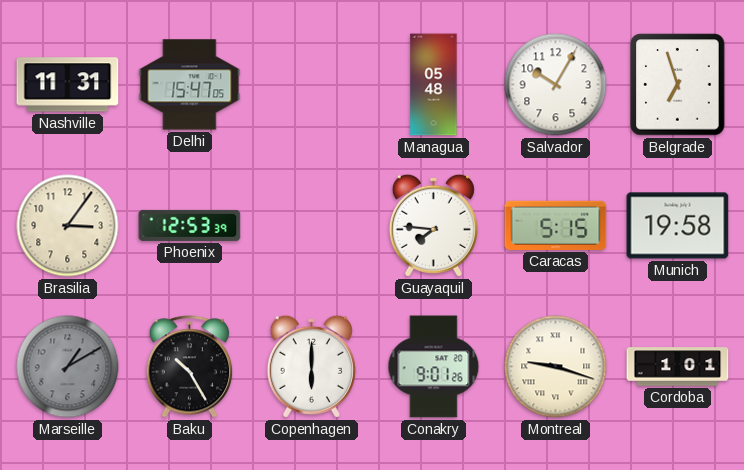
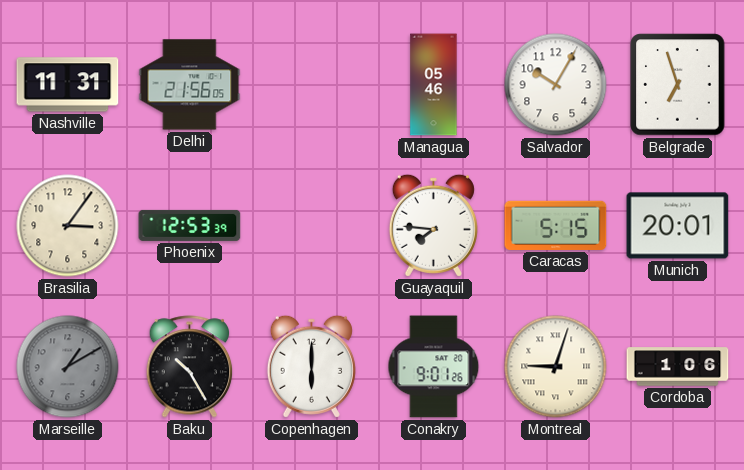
Delhi: 15:47 -> 21:56
Managua: 05:48 -> 05:46
Munich: 19:58 -> 20:01
Montreal: 9:18 -> 9:03
Cordoba: 1:01 -> 1:06
